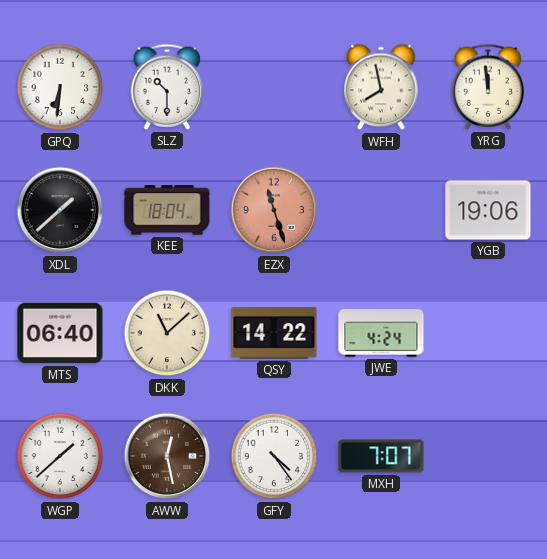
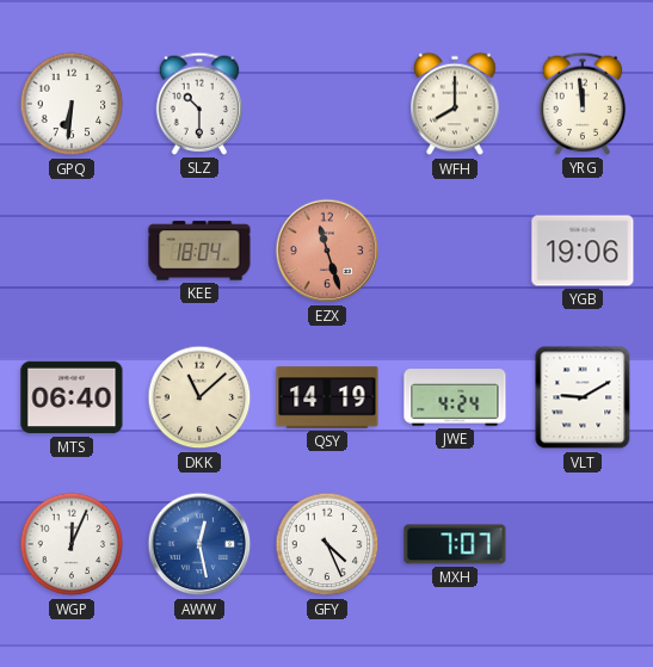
WFH: 7:58 -> 8:00
XDL: 1:38 -> none
QSY: 14:22 -> 14:19
VLT: none -> 9:10
WGP: 1:38 -> 12:04
AWW dial: brown -> blue
GFY: 4:24 -> 4:26
